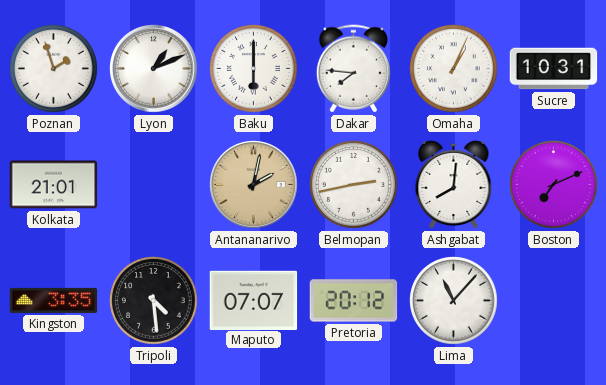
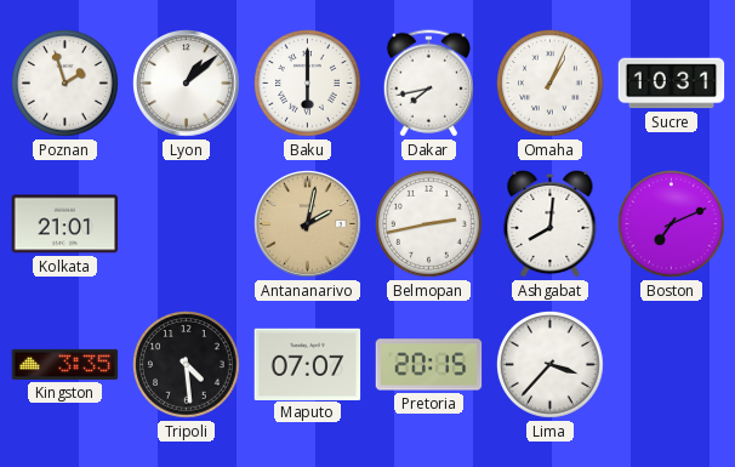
Lyon: 1:11 -> 1:08
Dakar: 7:46 -> 7:43
Pretoria: 20:12 -> 20:15
Lima: 11:07 -> 3:37
